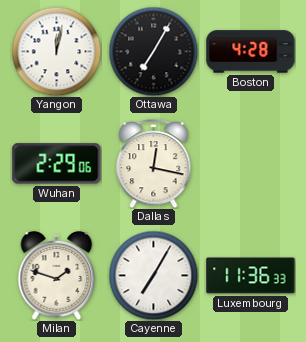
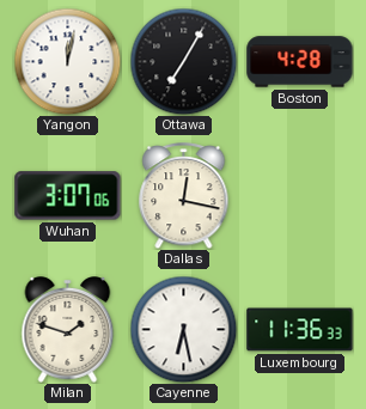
Wuhan: 2:29 -> 3:07
Cayenne: 7:05 -> 6:28
